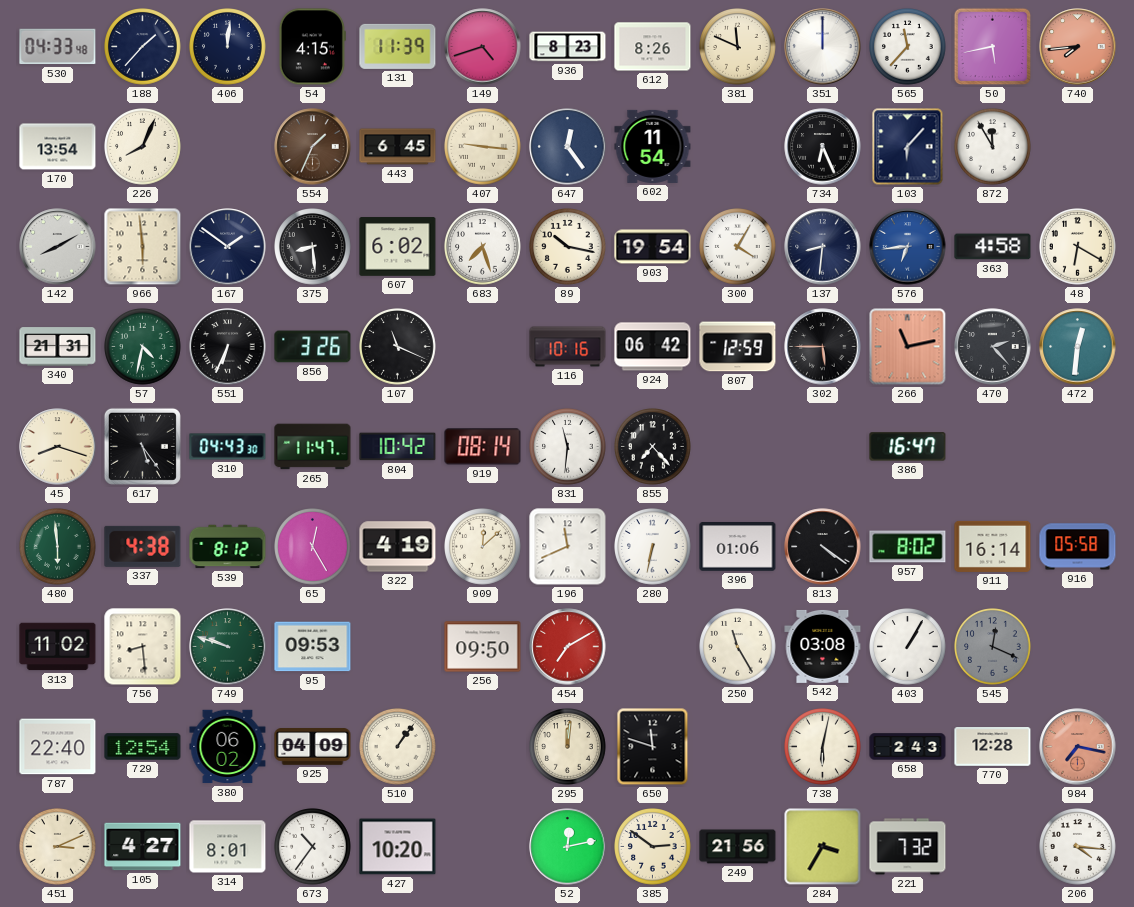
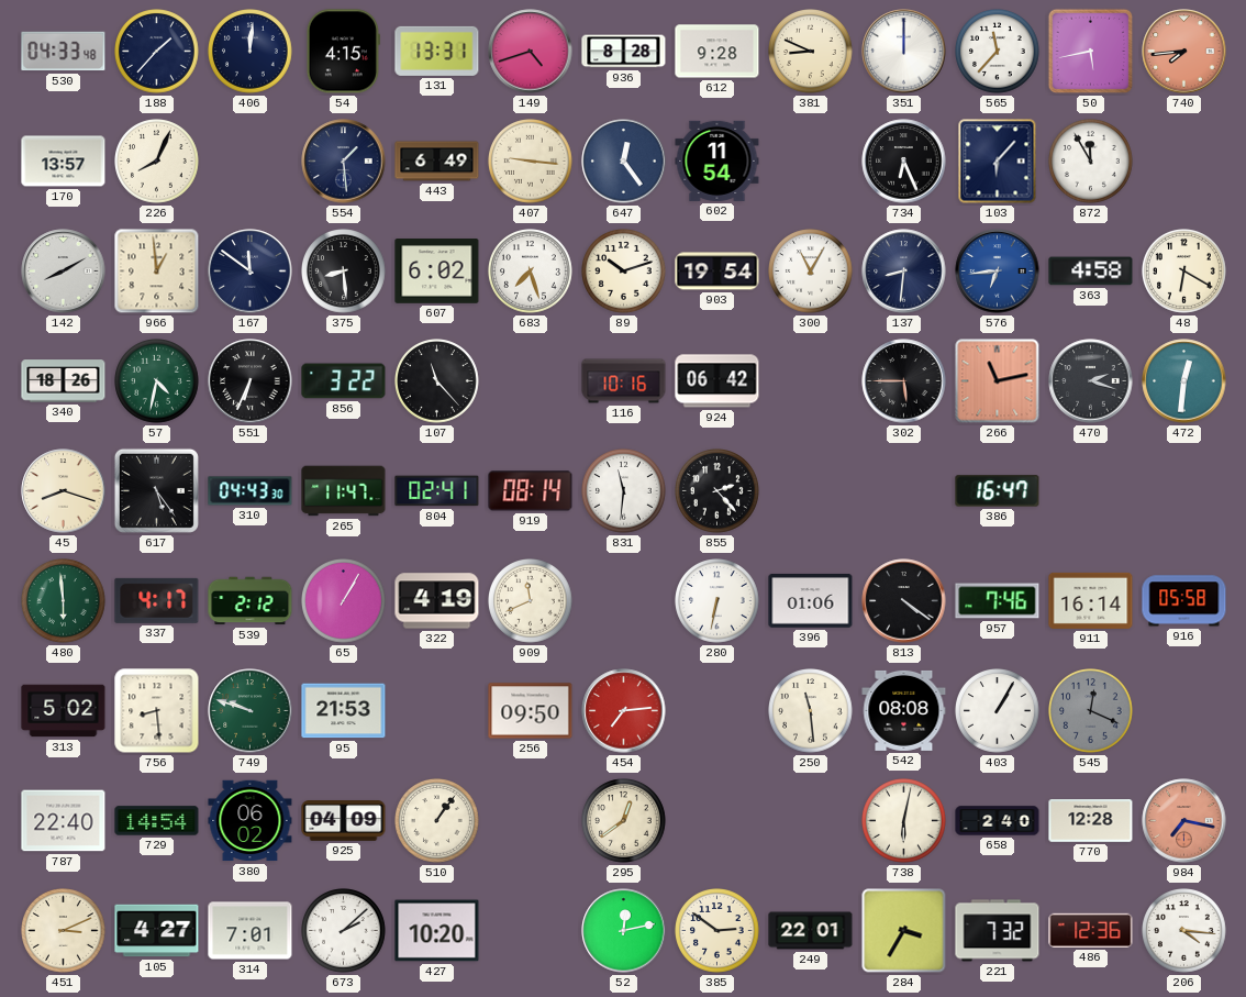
131: 11:39 -> 13:31
936: 8:23 -> 8:28
612: 8:26 -> 9:28
381: 11:49 -> 8:49
170: 13:54 -> 13:57
554: 1:34 -> 1:29
554 dial: brown -> navy
443: 6:45 -> 6:49
966: 5:59 -> 12:59
167: 1:51 -> 11:51
89: 10:17 -> 10:12
300: 4:05 -> 11:05
340: 21:31 -> 18:26
856: 3:26 -> 3:22
107: 11:19 -> 11:23
807: 12:59 -> none
470: 2:23 -> 2:18
804: 10:42 -> 02:41
855: 7:23 -> 2:23
337: 4:38 -> 4:17
539: 8:12 -> 2:12
65: 12:25 -> 1:05
909: 12:08 -> 11:41
196: 11:41 -> none
957: 8:02 -> 7:46
313: 11:02 -> 5:02
95: 09:53 -> 21:53
454: 7:10 -> 7:14
250: 11:25 -> 11:29
542: 03:08 -> 08:08
729: 12:54 -> 14:54
295: 12:01 -> 12:39
650: 11:48 -> none
658: 2:43 -> 2:40
314: 8:01 -> 7:01
673: 10:36 -> 2:08
249: 21:56 -> 22:01
486: none -> 12:36
